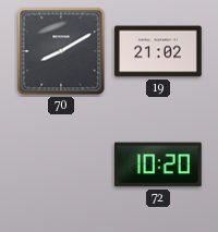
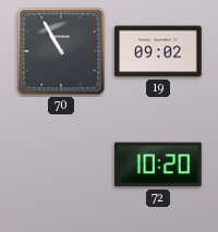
70: 8:10 -> 10:55
19: 21:02 -> 09:02
